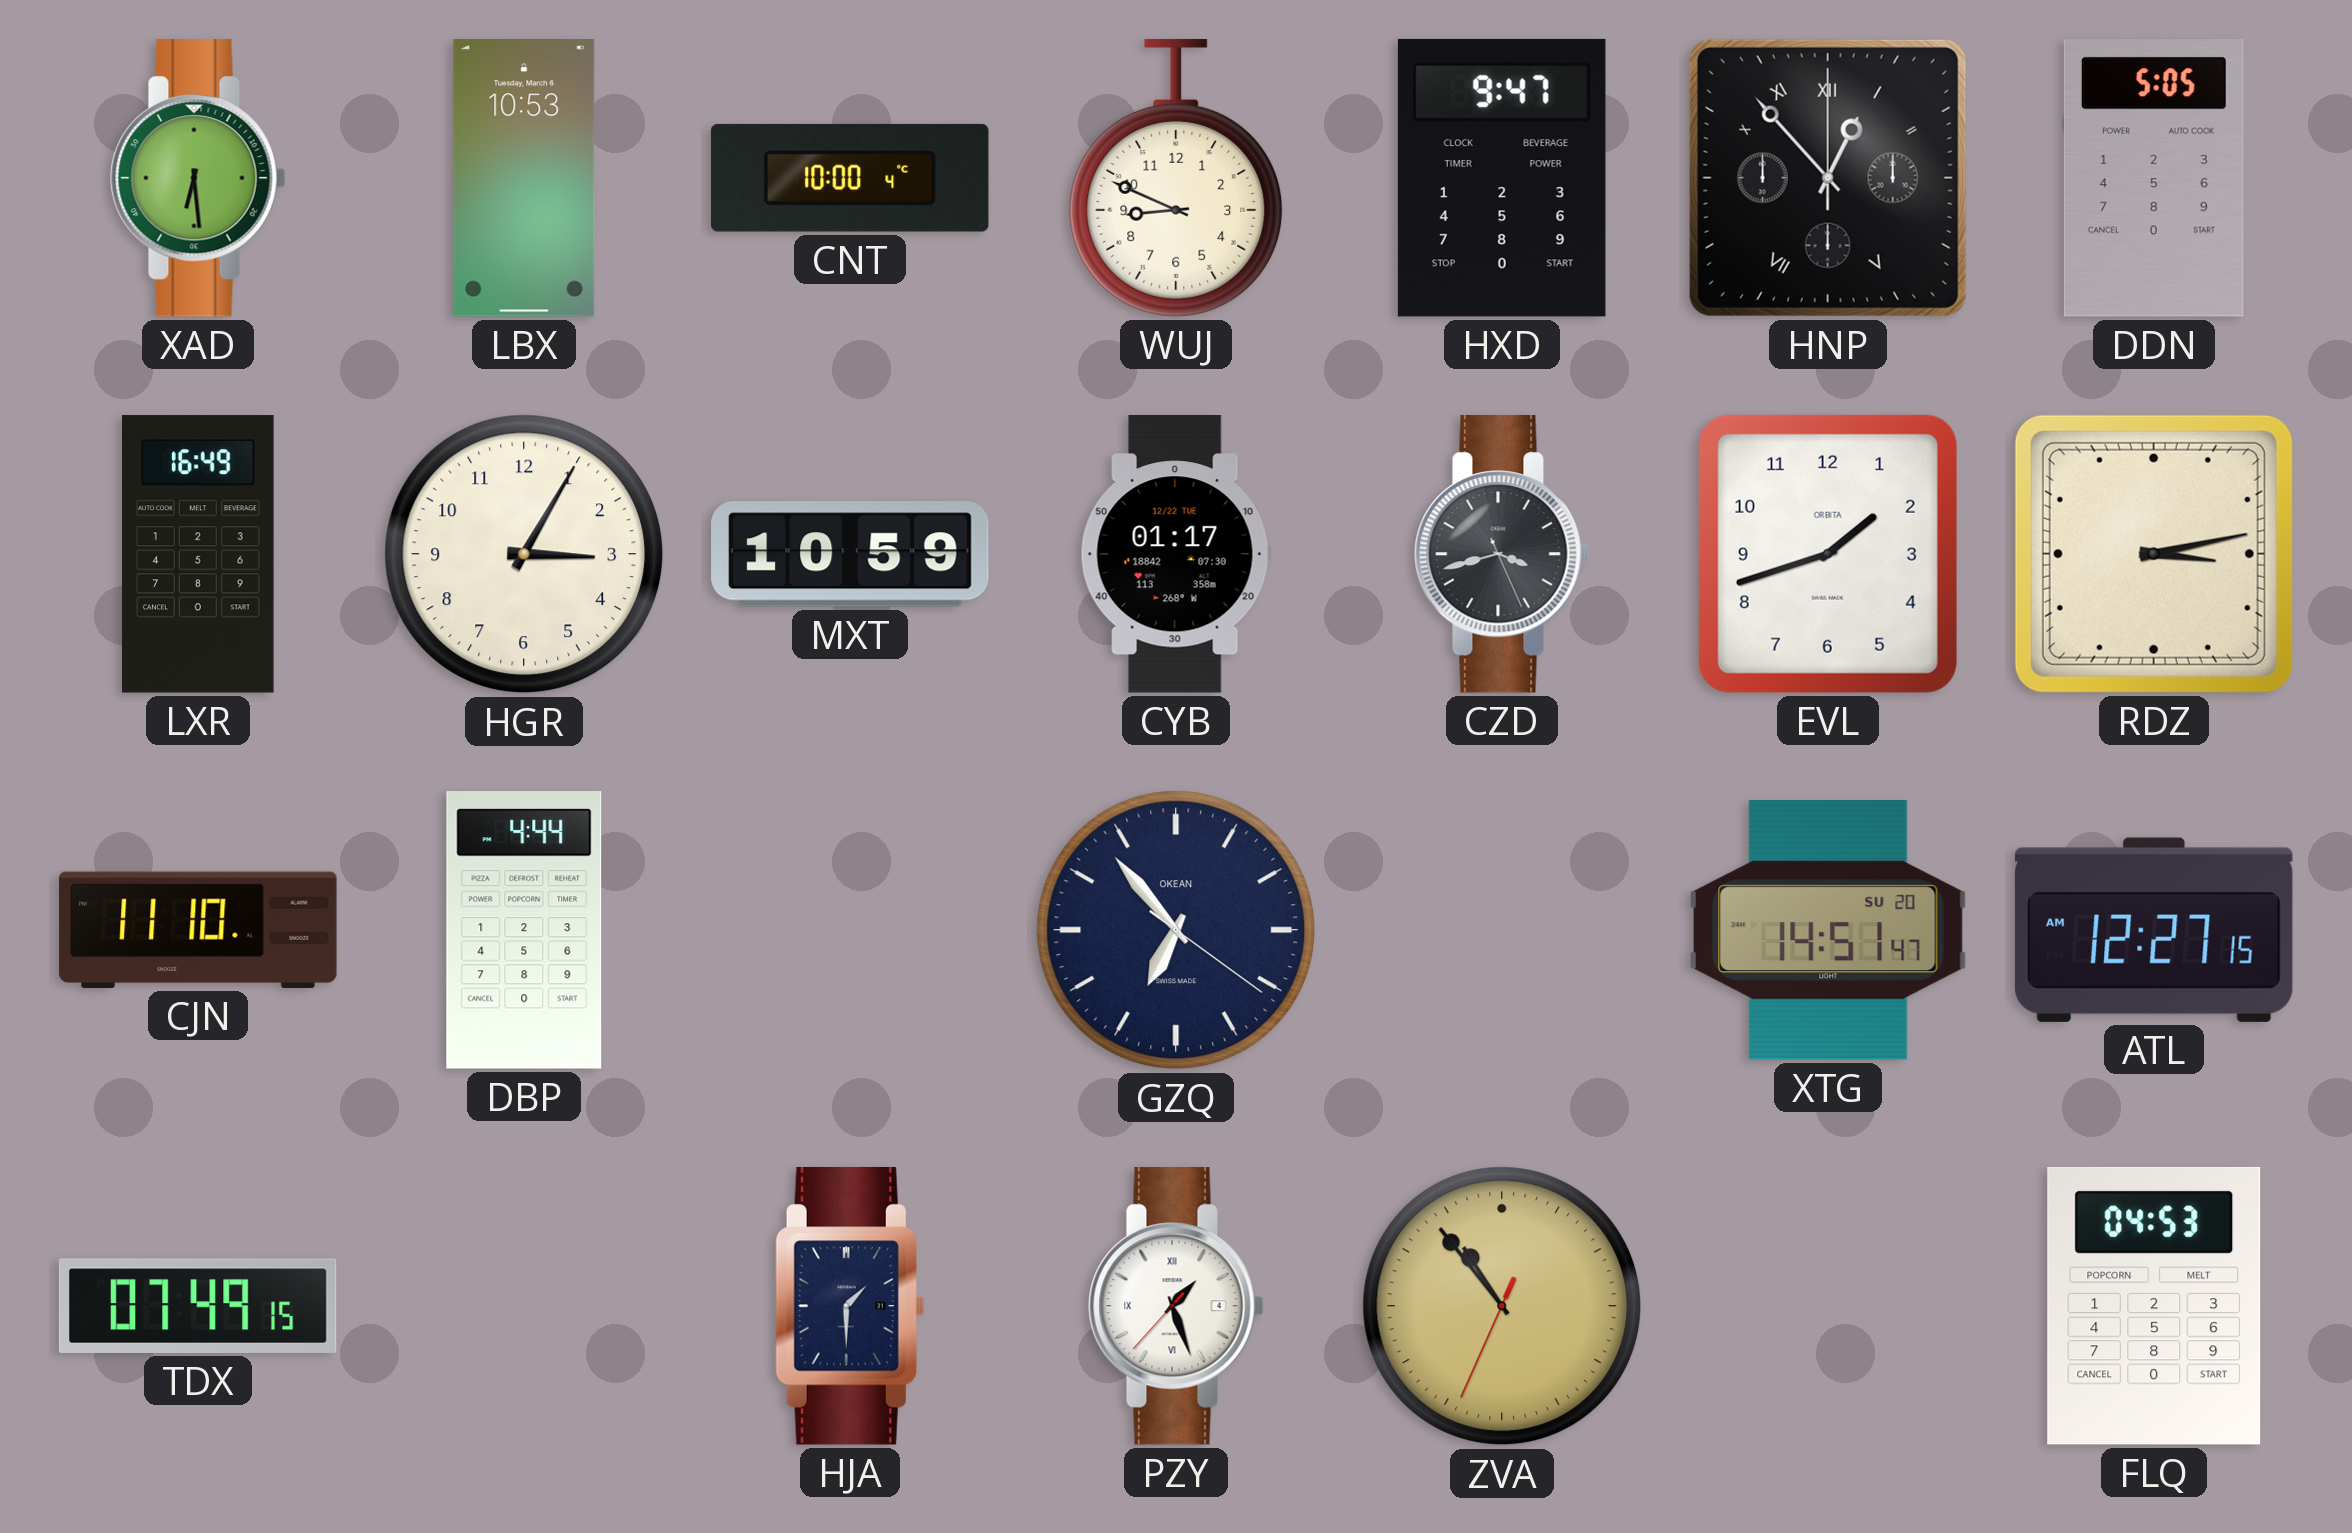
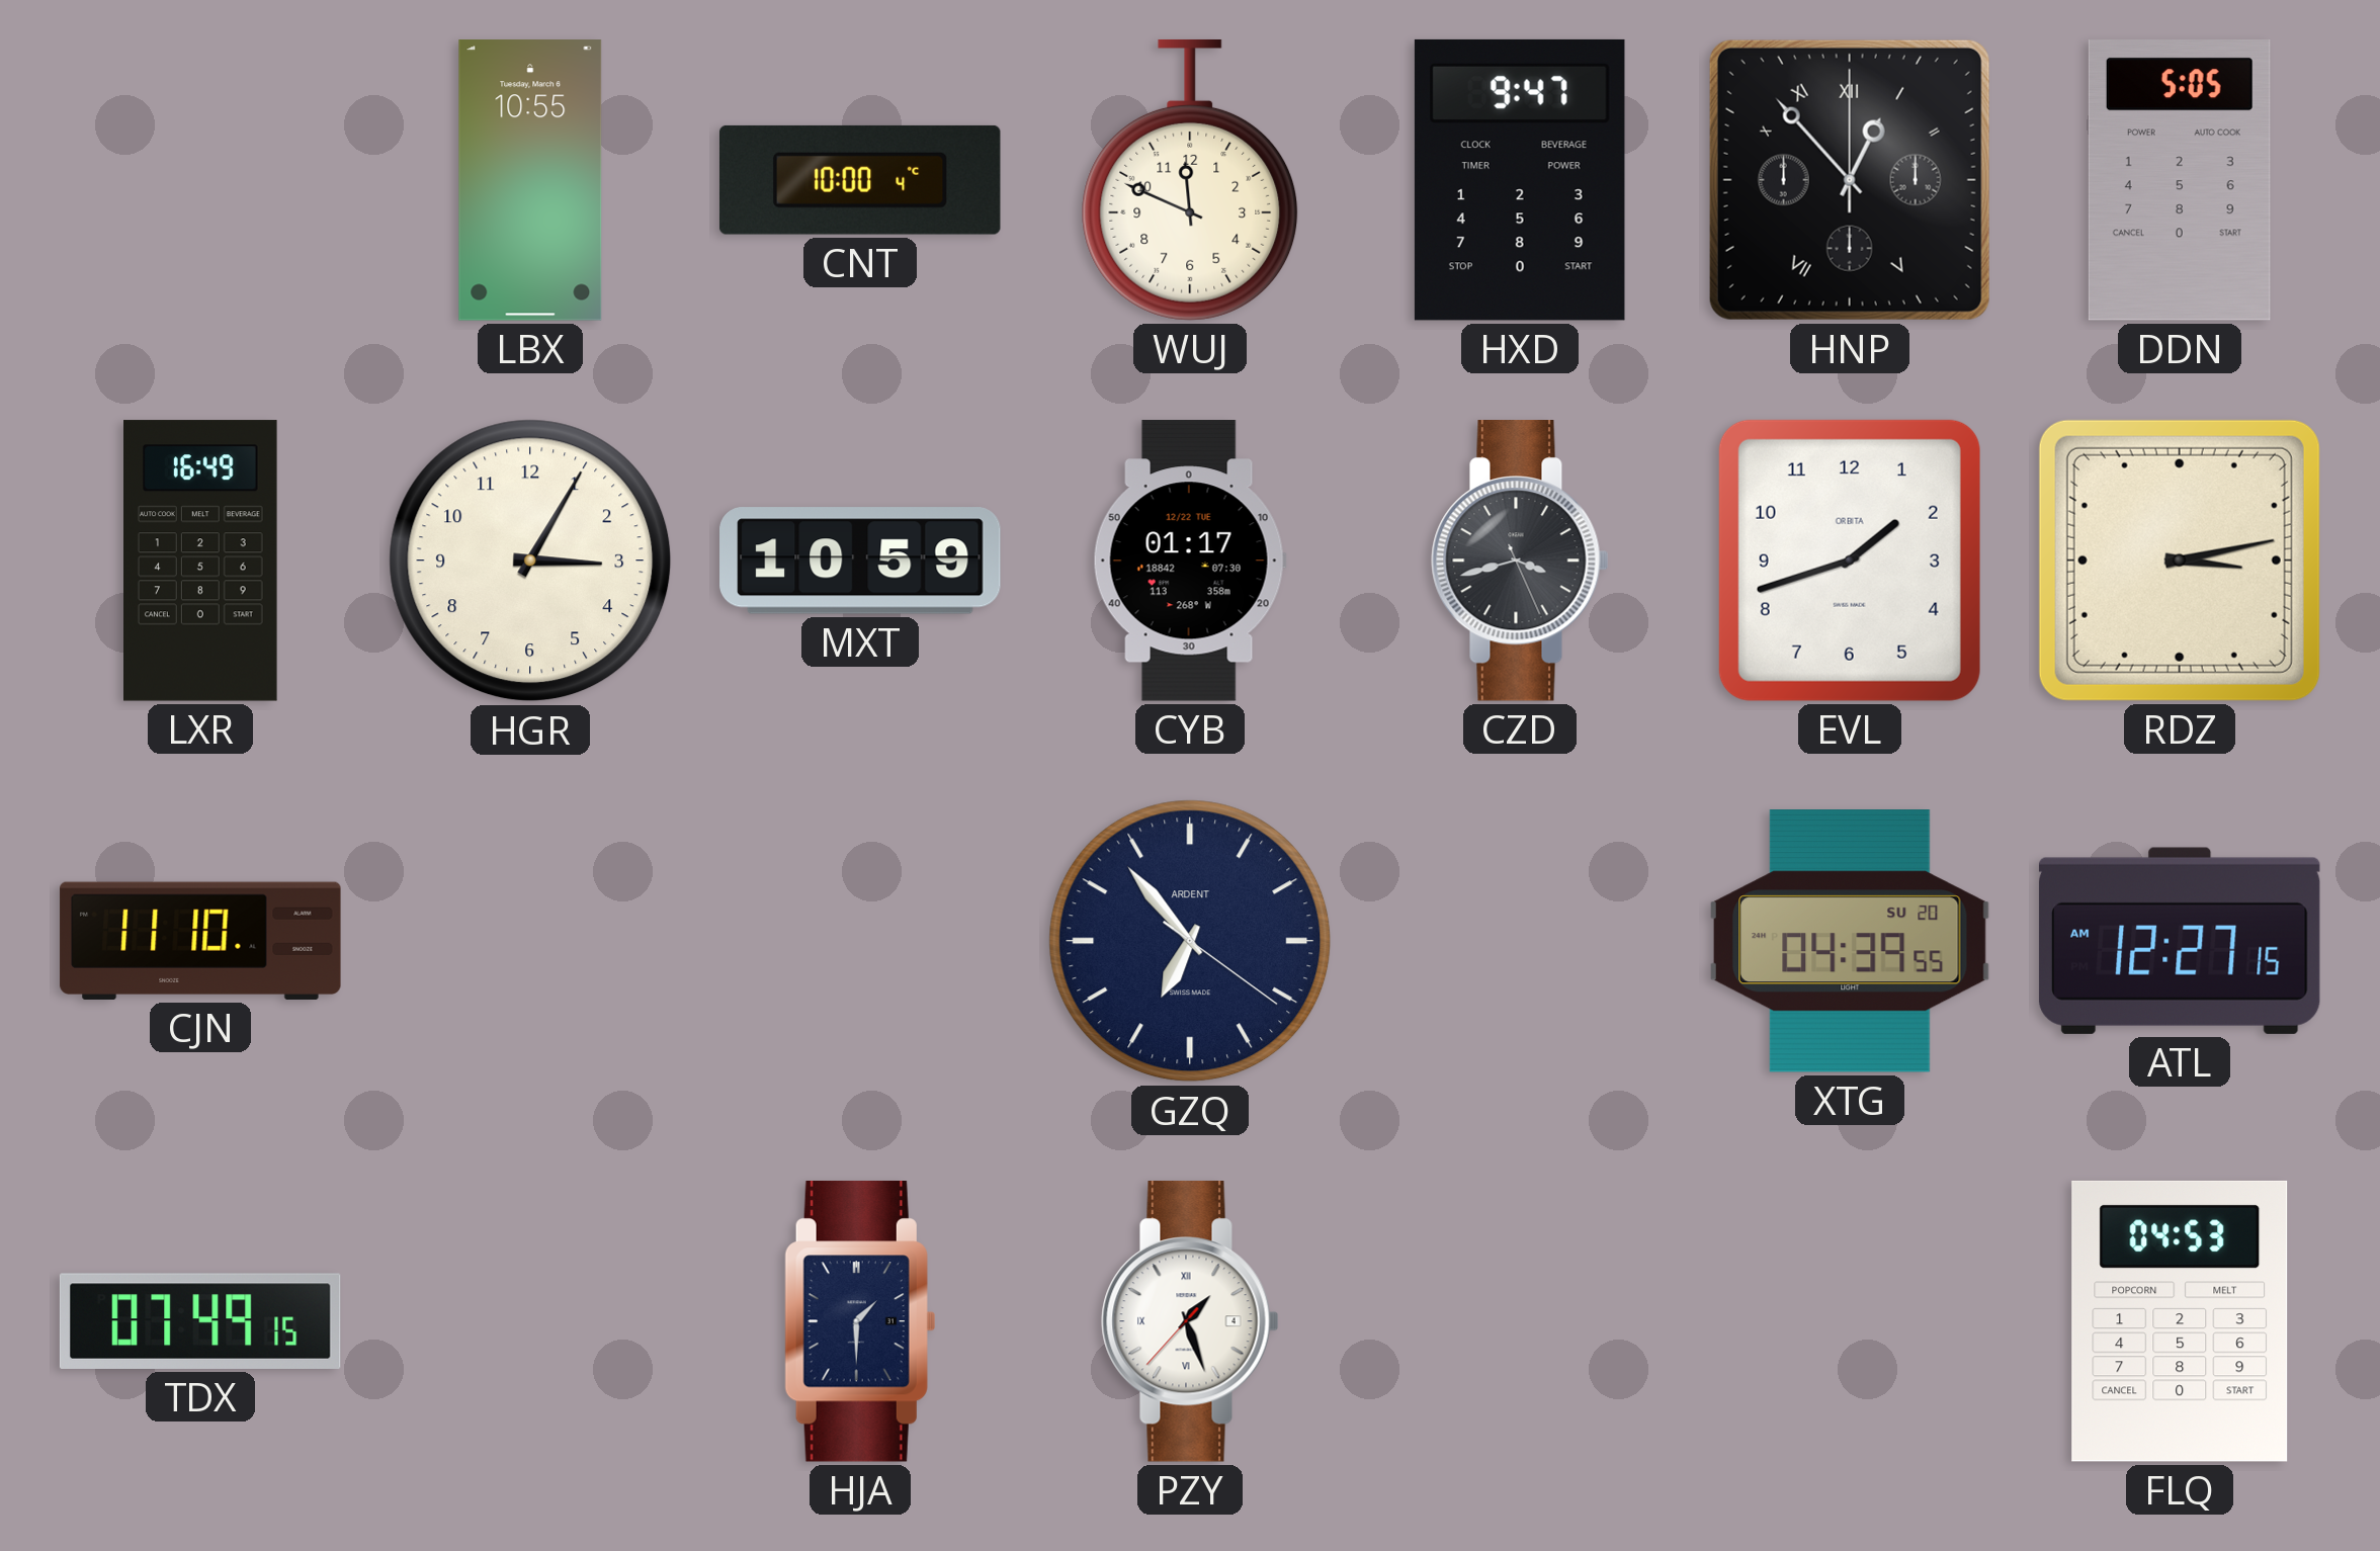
XAD: 6:29 -> none
LBX: 10:53 -> 10:55
WUJ: 8:49 -> 11:49
DBP: 4:44 -> none
GZQ brand: OKEAN -> ARDENT
XTG: 14:51 -> 04:39
ZVA: 10:53 -> none
